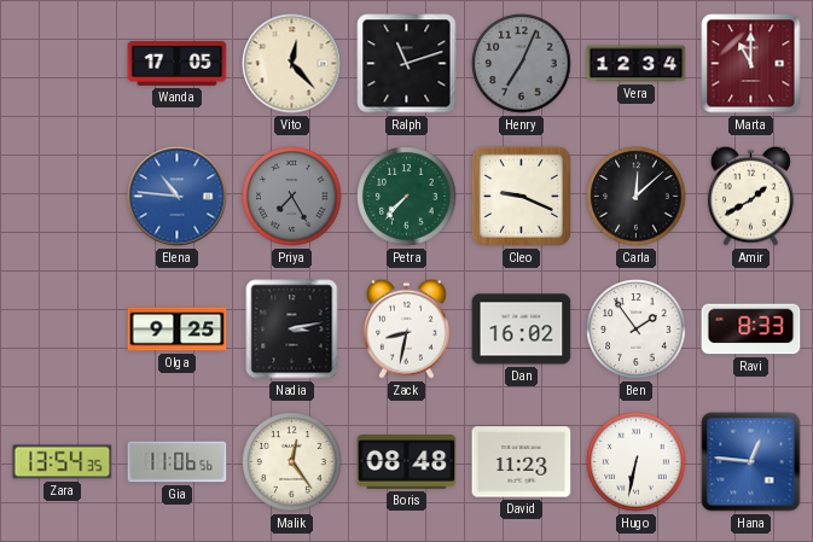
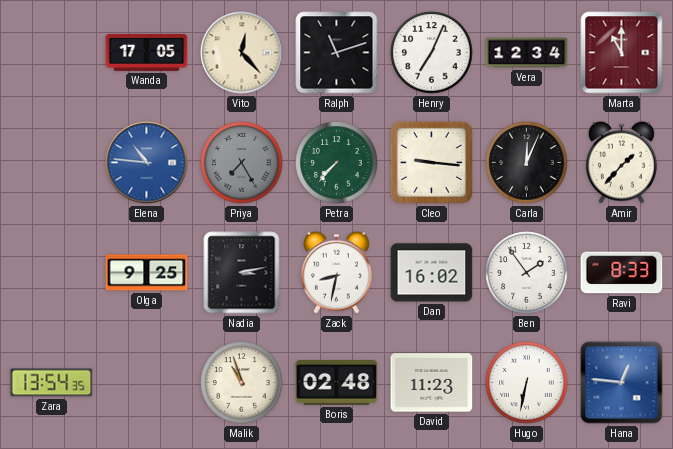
Henry dial: grey -> white
Cleo: 9:19 -> 9:16
Carla: 12:08 -> 12:04
Amir: 1:40 -> 1:37
Gia: 11:06 -> none
Malik: 12:24 -> 10:57
Boris: 08:48 -> 02:48
